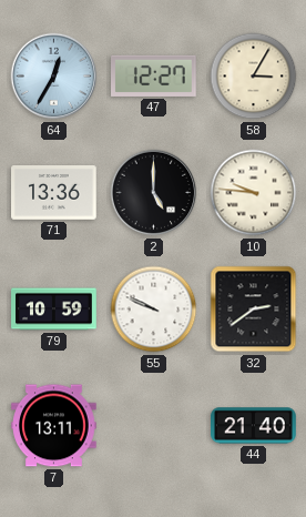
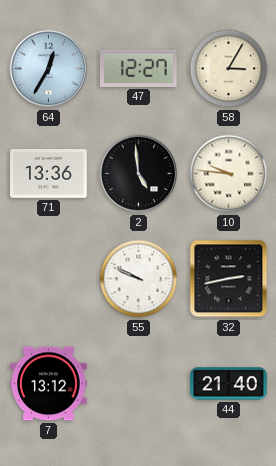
2: 5:00 -> 4:59
79: 10:59 -> none
32: 2:39 -> 2:43
7: 13:11 -> 13:12
